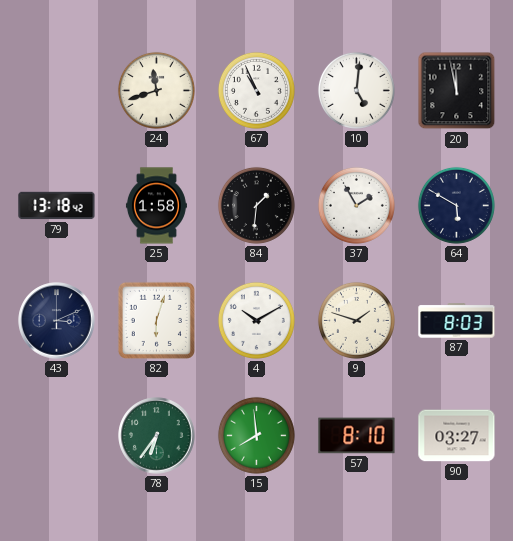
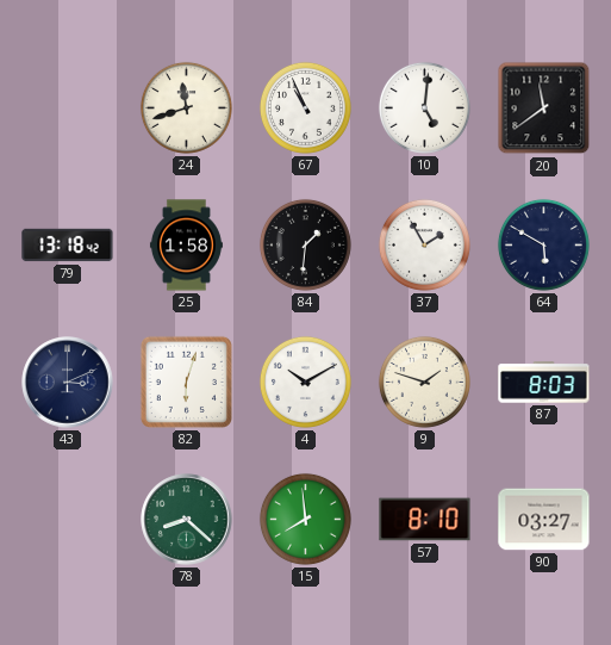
20: 11:58 -> 11:39
78: 6:36 -> 8:22
